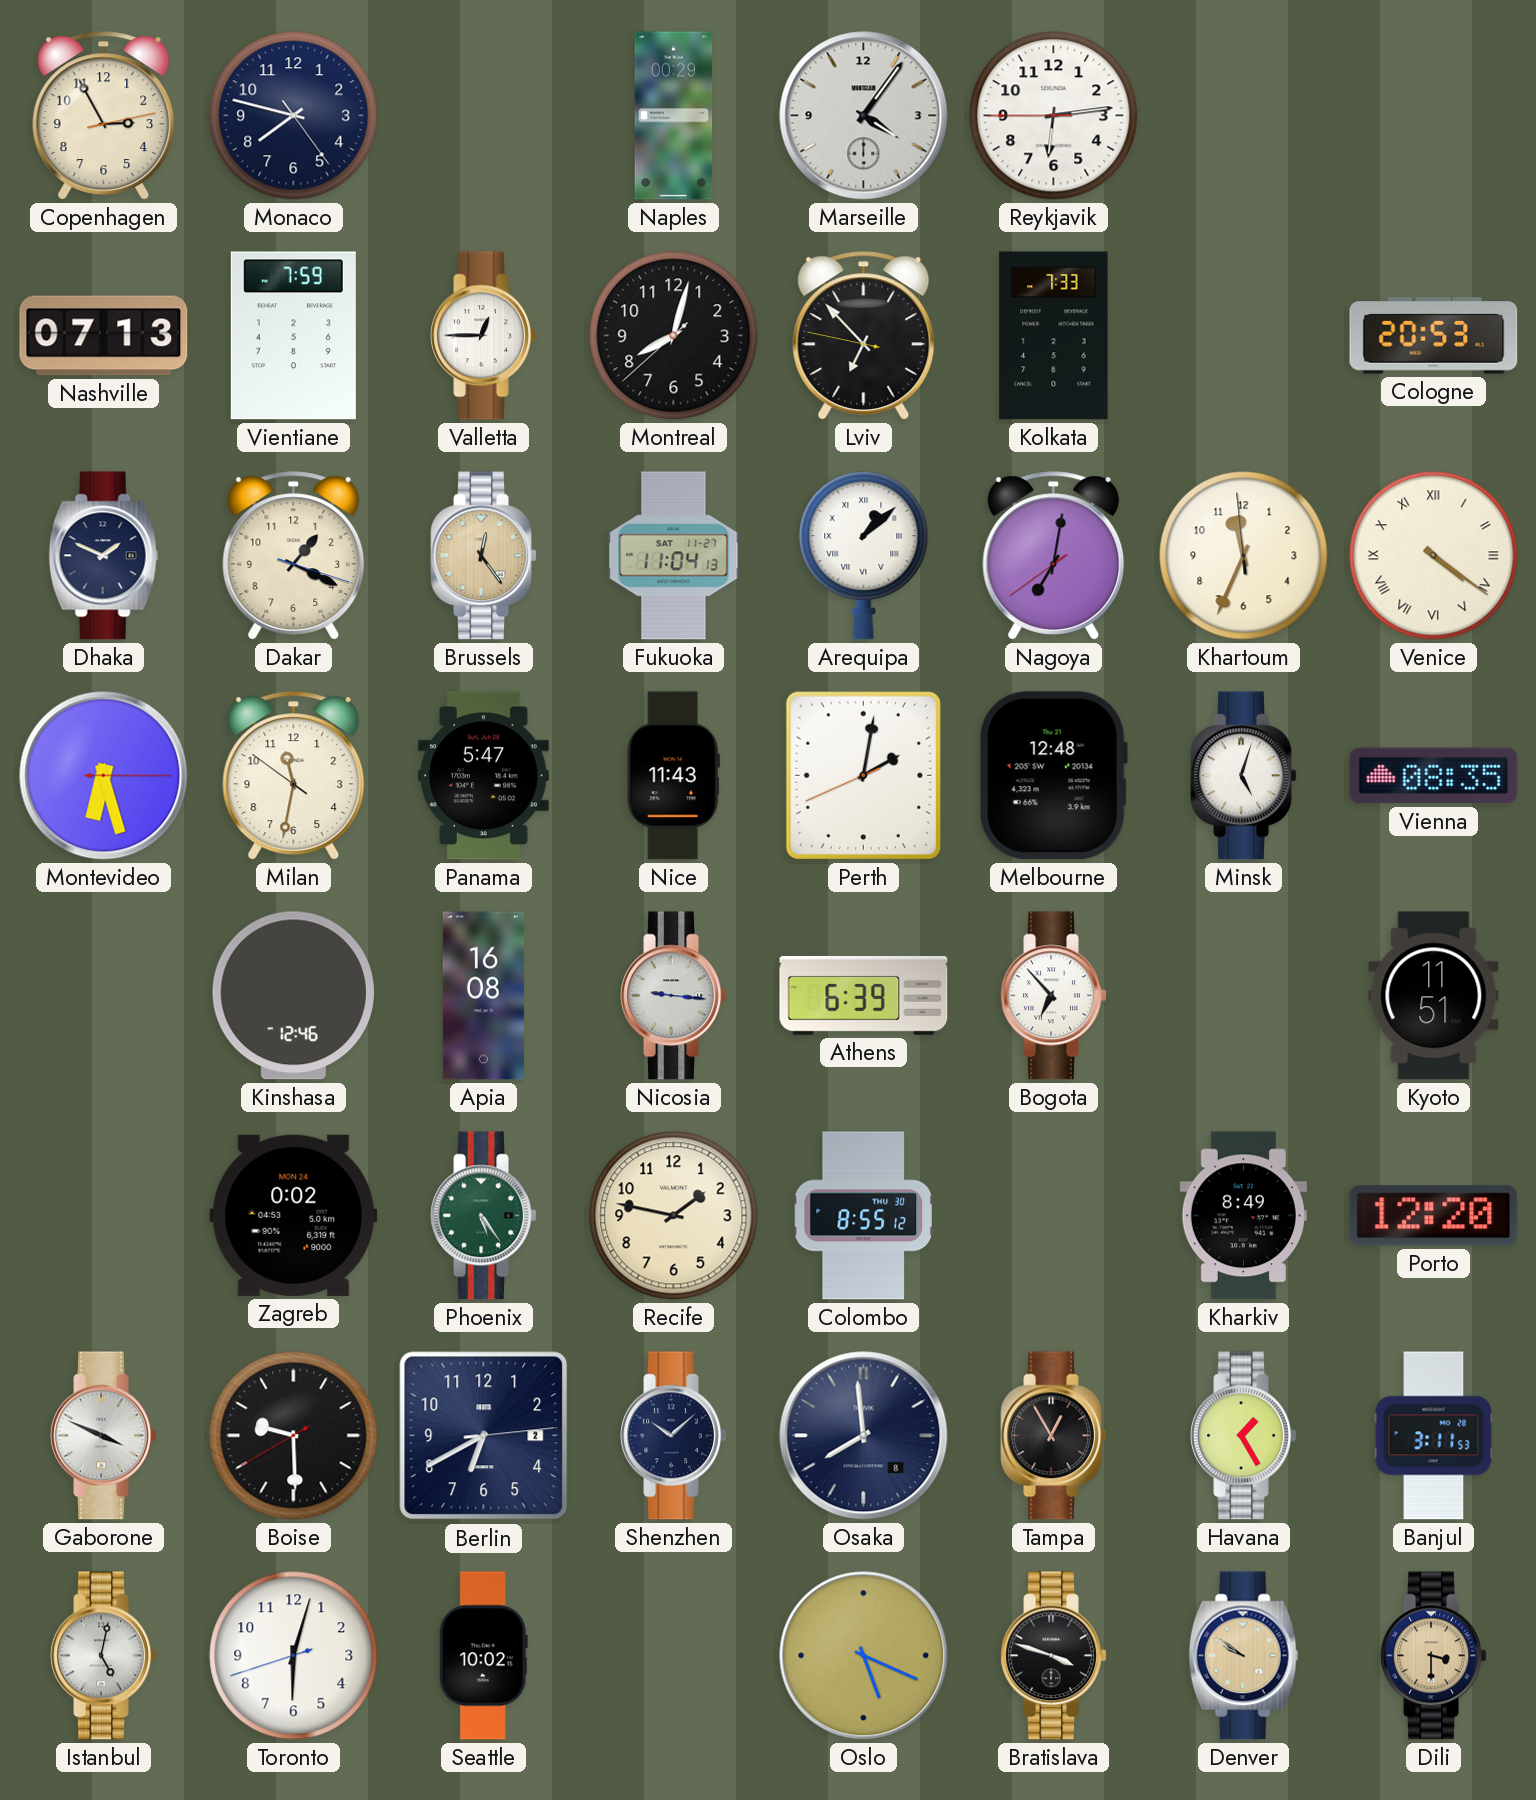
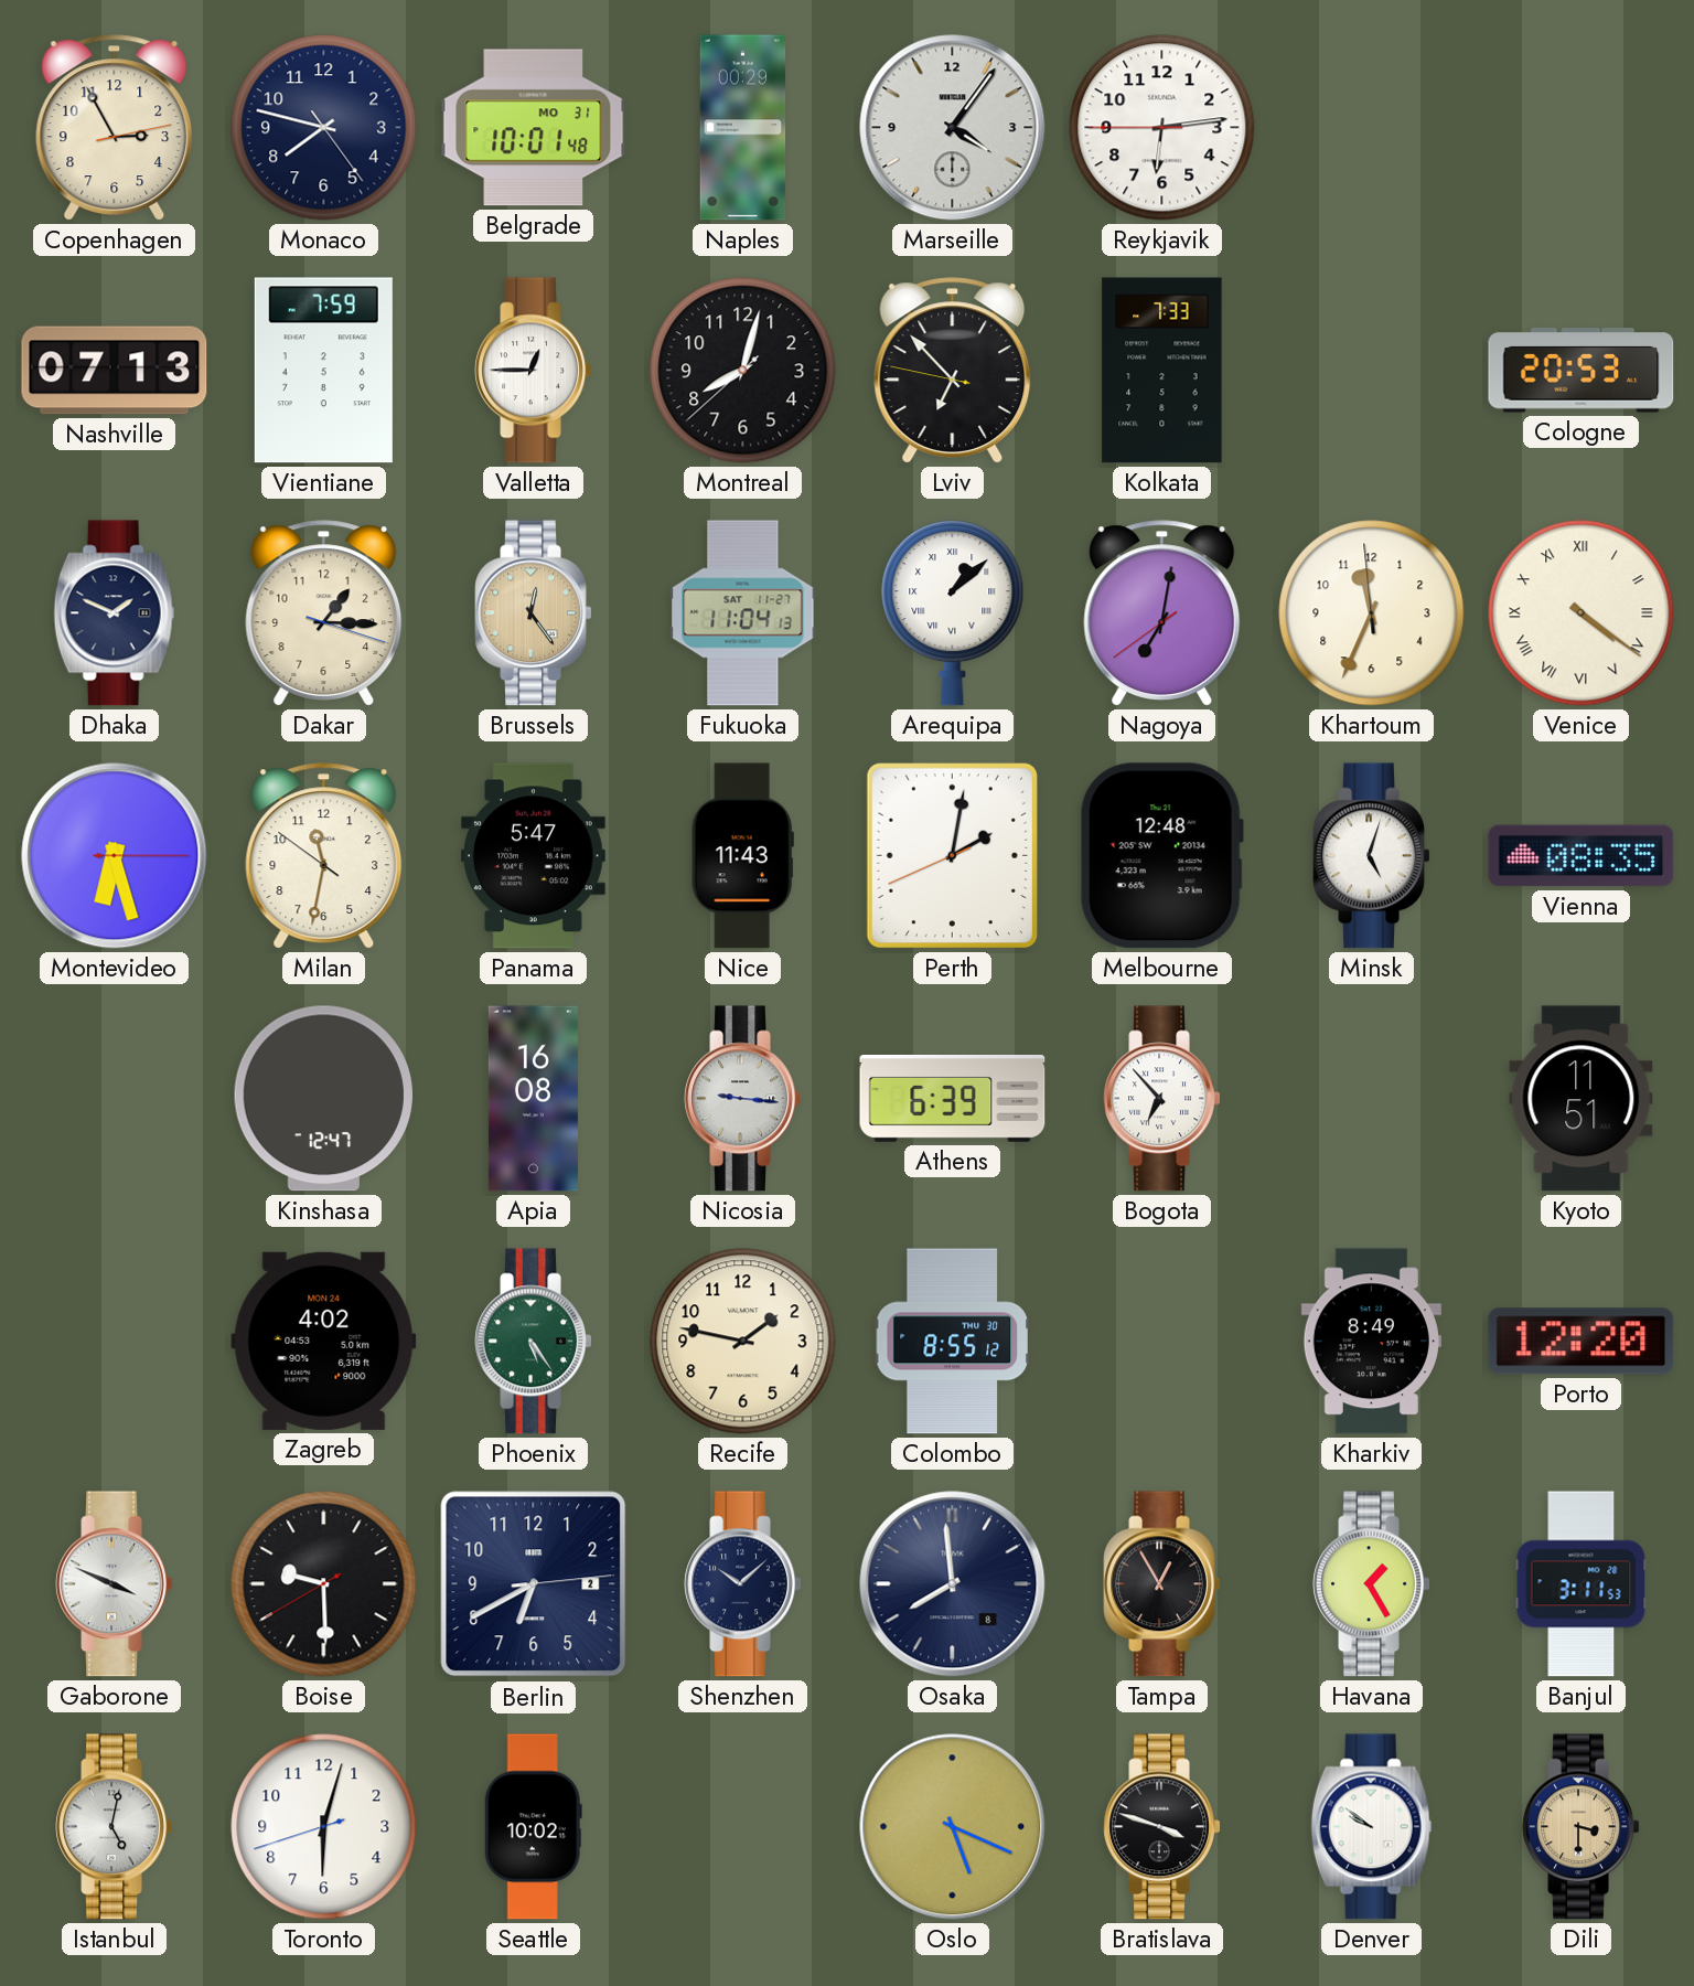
Belgrade: none -> 10:01
Dakar: 1:19 -> 1:15
Kinshasa: 12:46 -> 12:47
Zagreb: 0:02 -> 4:02
Denver dial: champagne -> white
